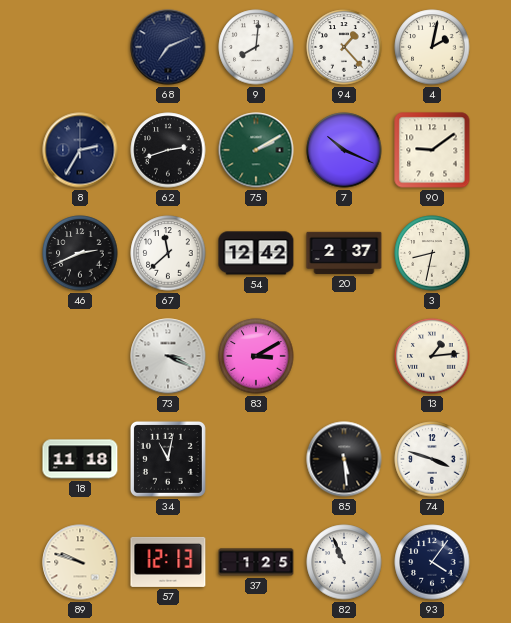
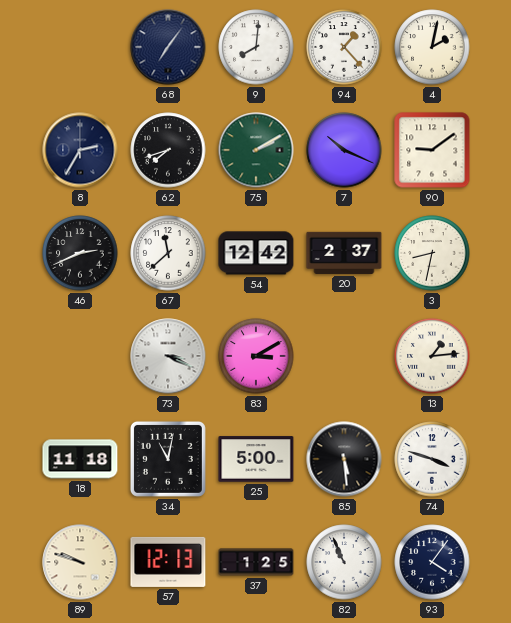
68: 7:11 -> 7:06
62: 2:42 -> 7:42
25: none -> 5:00
